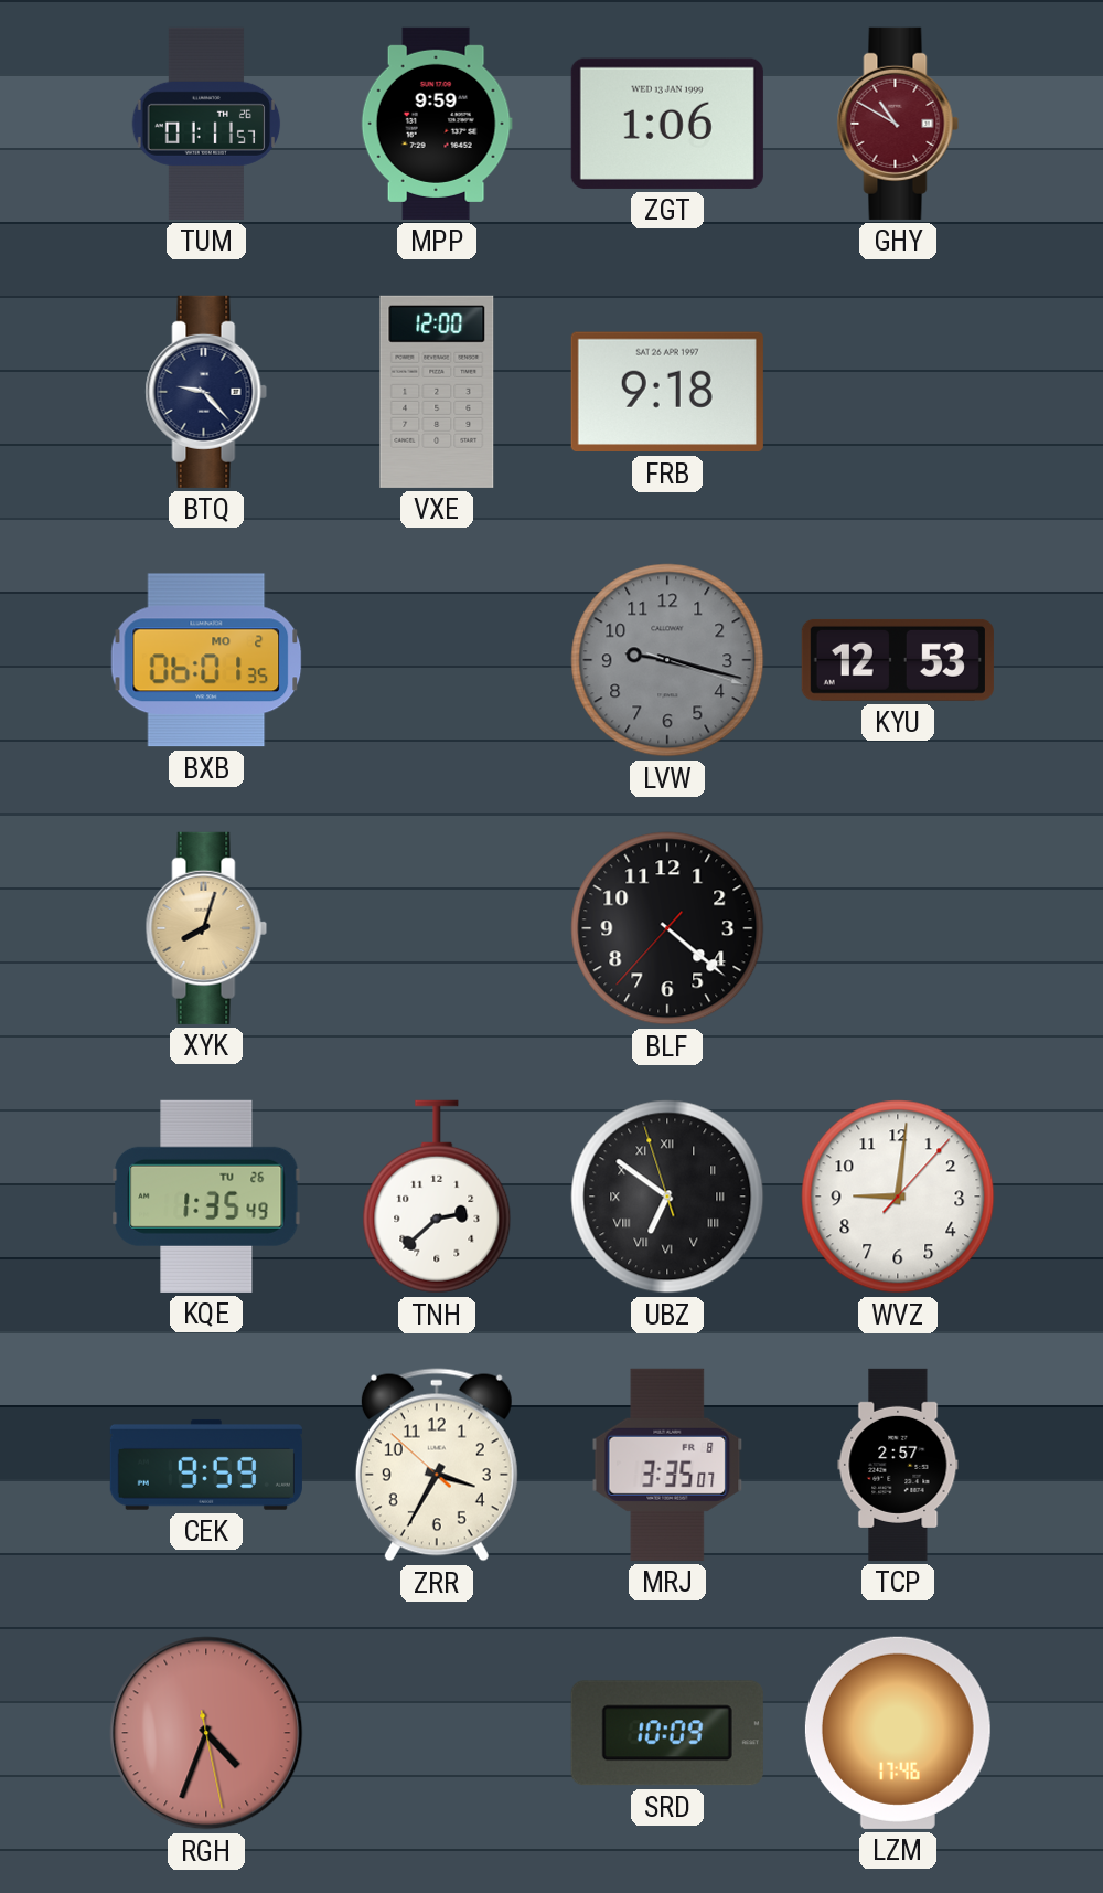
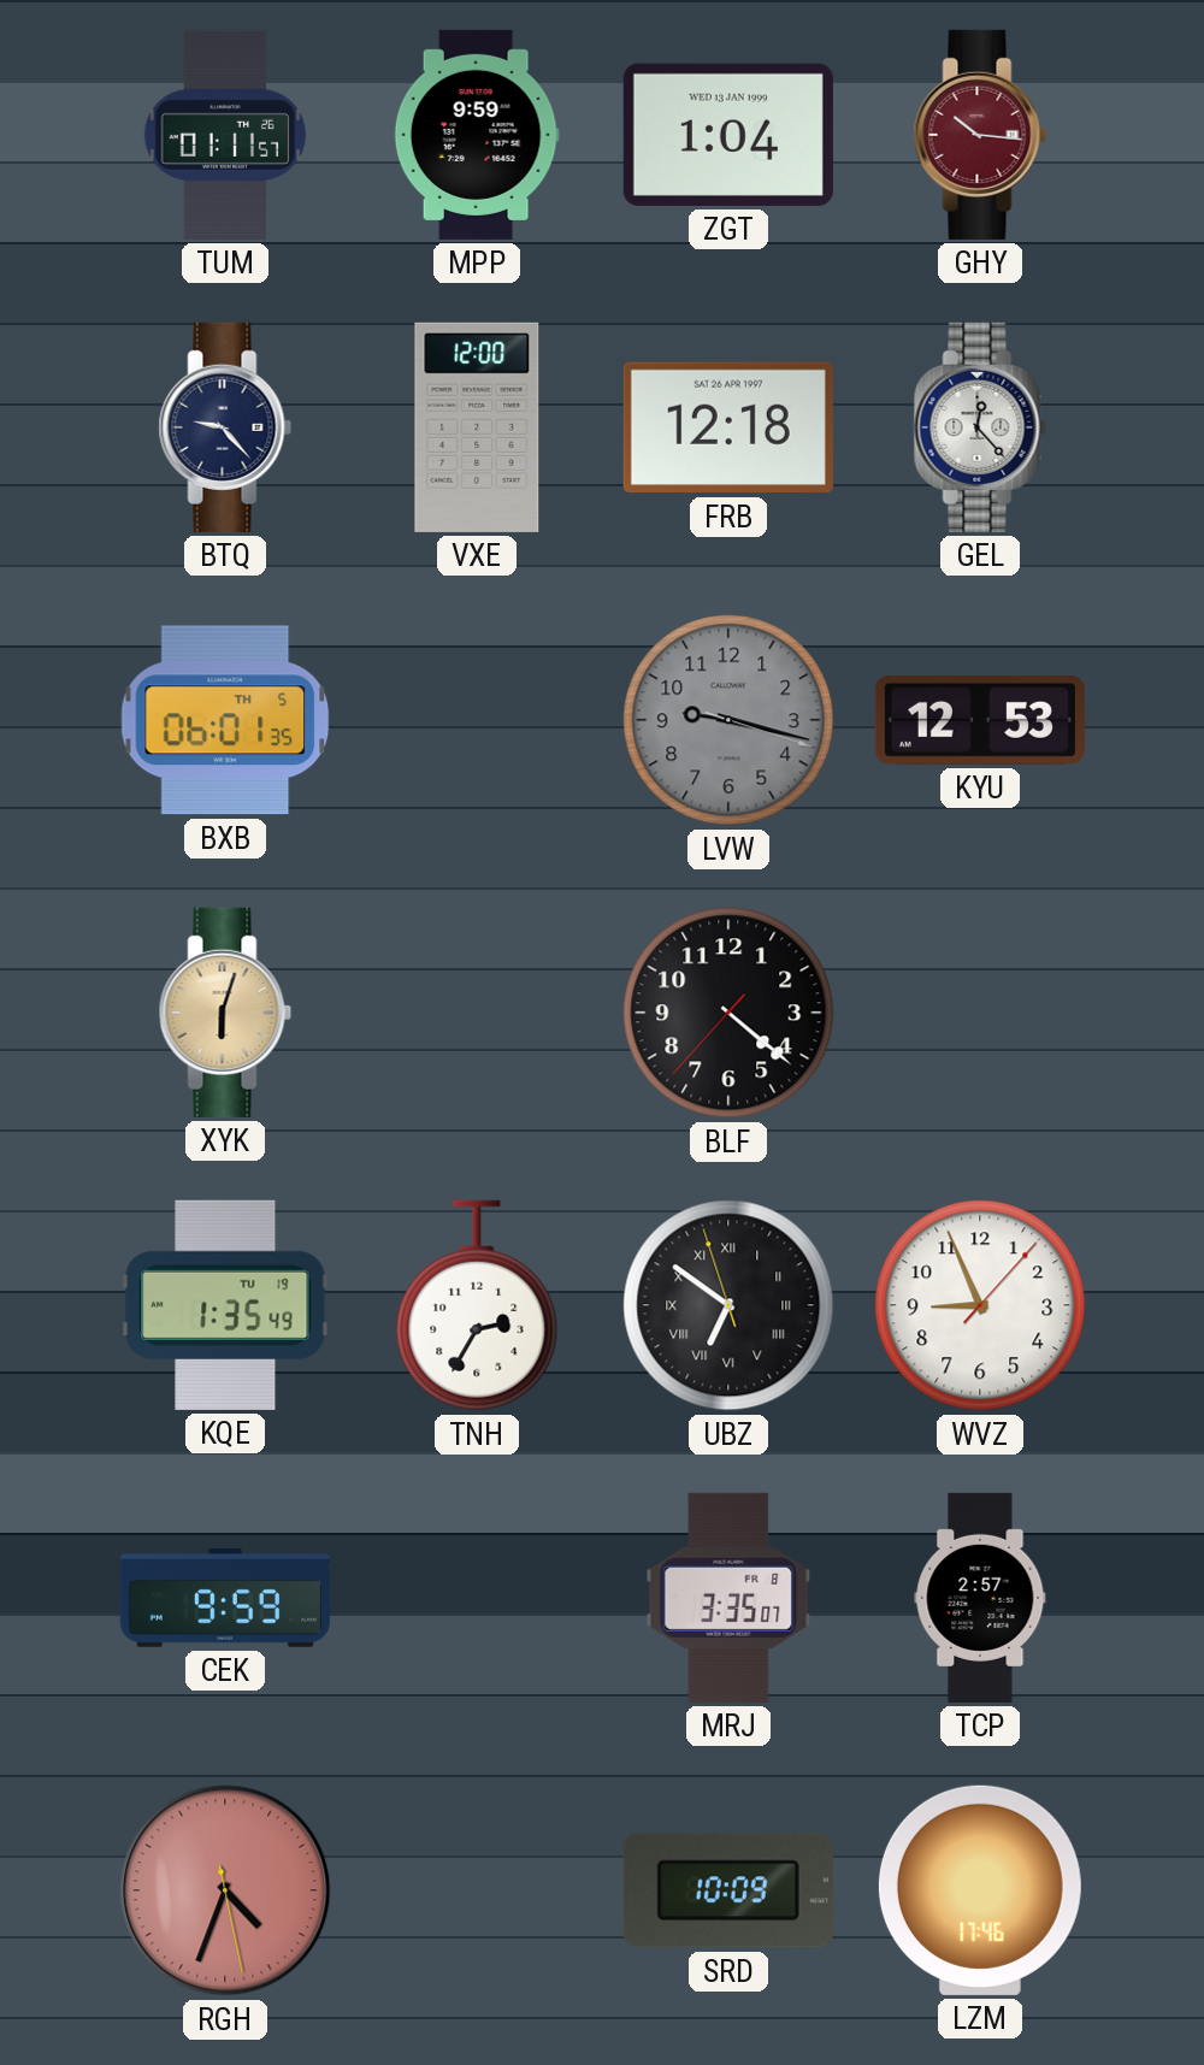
ZGT: 1:06 -> 1:04
GHY: 10:50 -> 10:16
FRB: 9:18 -> 12:18
GEL: none -> 12:23
BXB date: MO 2 -> TH 5
XYK: 8:03 -> 6:03
KQE date: TU 26 -> TU 19
TNH: 2:38 -> 2:35
WVZ: 9:01 -> 8:56
ZRR: 3:34 -> none
